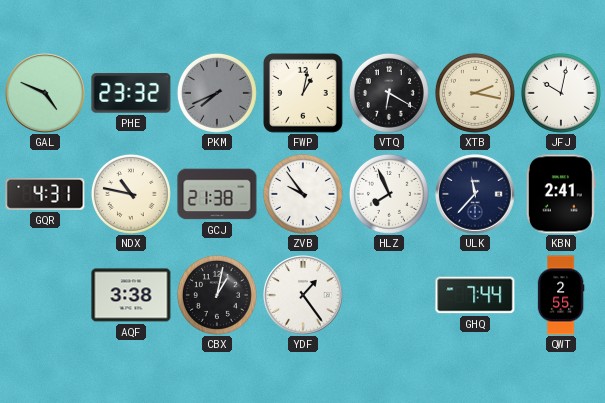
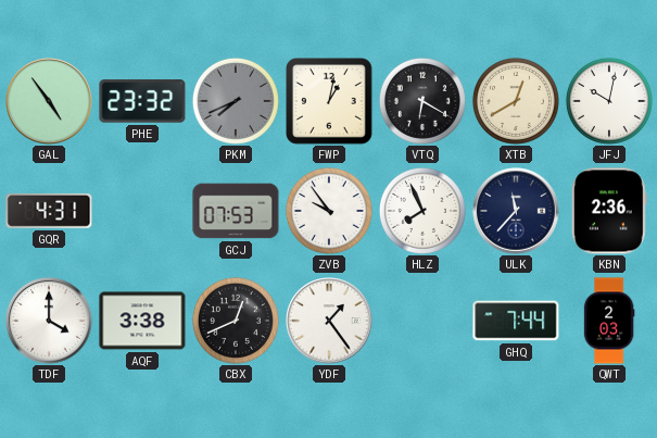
GAL: 4:49 -> 4:54
XTB: 2:17 -> 12:40
NDX: 10:47 -> none
GCJ: 21:38 -> 07:53
KBN: 2:41 -> 2:36
TDF: none -> 4:00
CBX: 1:02 -> 12:41
QWT: 2:55 -> 2:03
